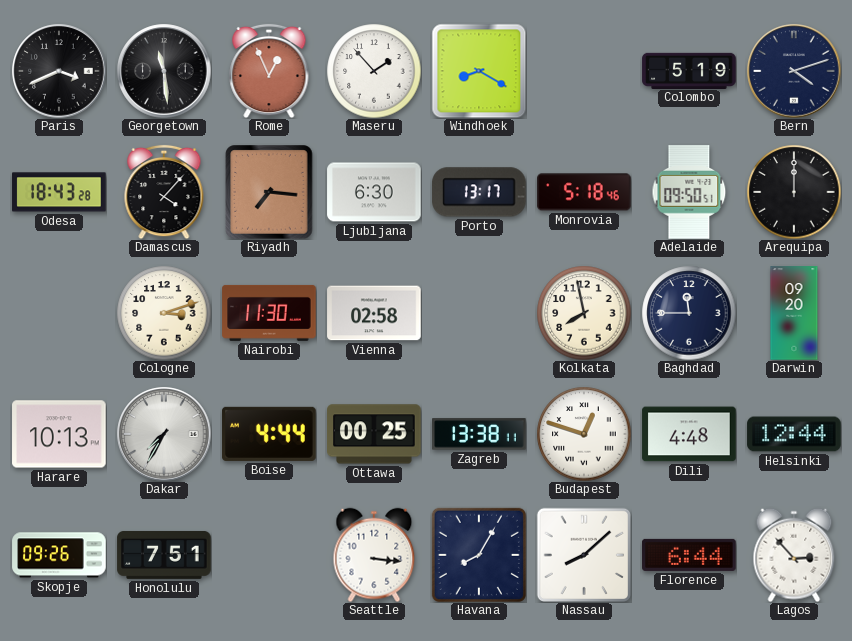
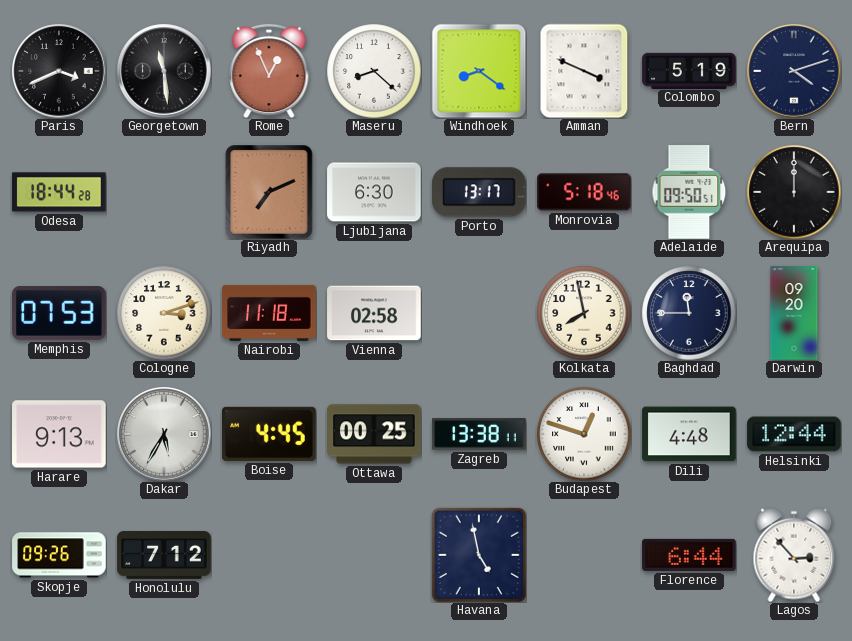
Maseru: 1:53 -> 8:22
Windhoek: 8:20 -> 8:21
Amman: none -> 3:49
Odesa: 18:43 -> 18:44
Damascus: 4:07 -> none
Riyadh: 7:16 -> 7:11
Memphis: none -> 07:53
Nairobi: 11:30 -> 11:18
Harare: 10:13 -> 9:13
Dakar: 7:35 -> 5:35
Boise: 4:44 -> 4:45
Honolulu: 7:51 -> 7:12
Seattle: 3:16 -> none
Havana: 8:05 -> 4:58
Nassau: 8:08 -> none
